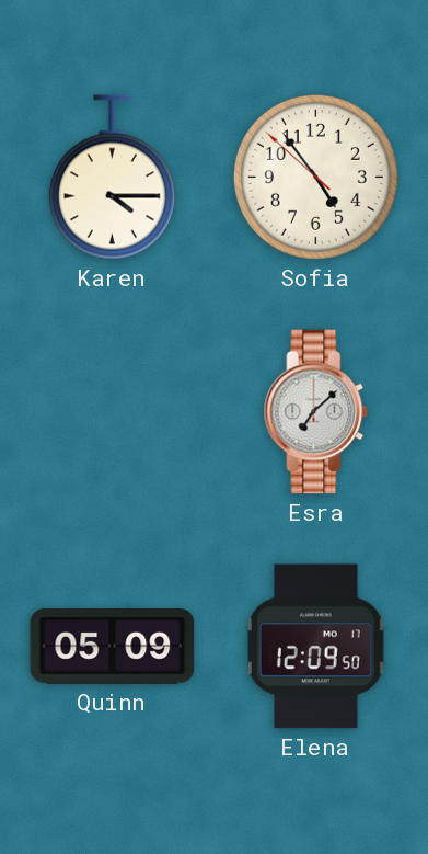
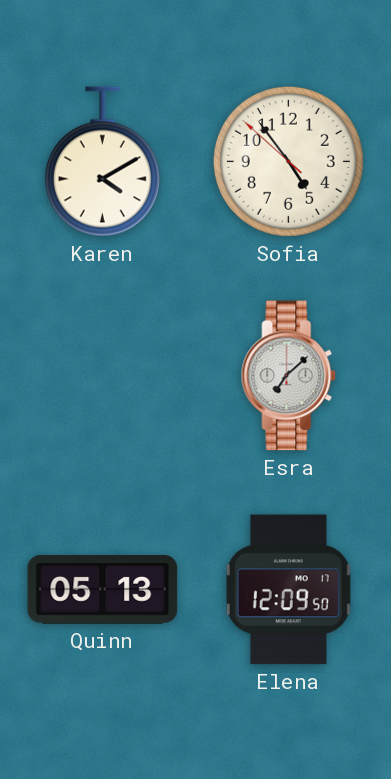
Karen: 4:15 -> 4:10
Quinn: 05:09 -> 05:13
